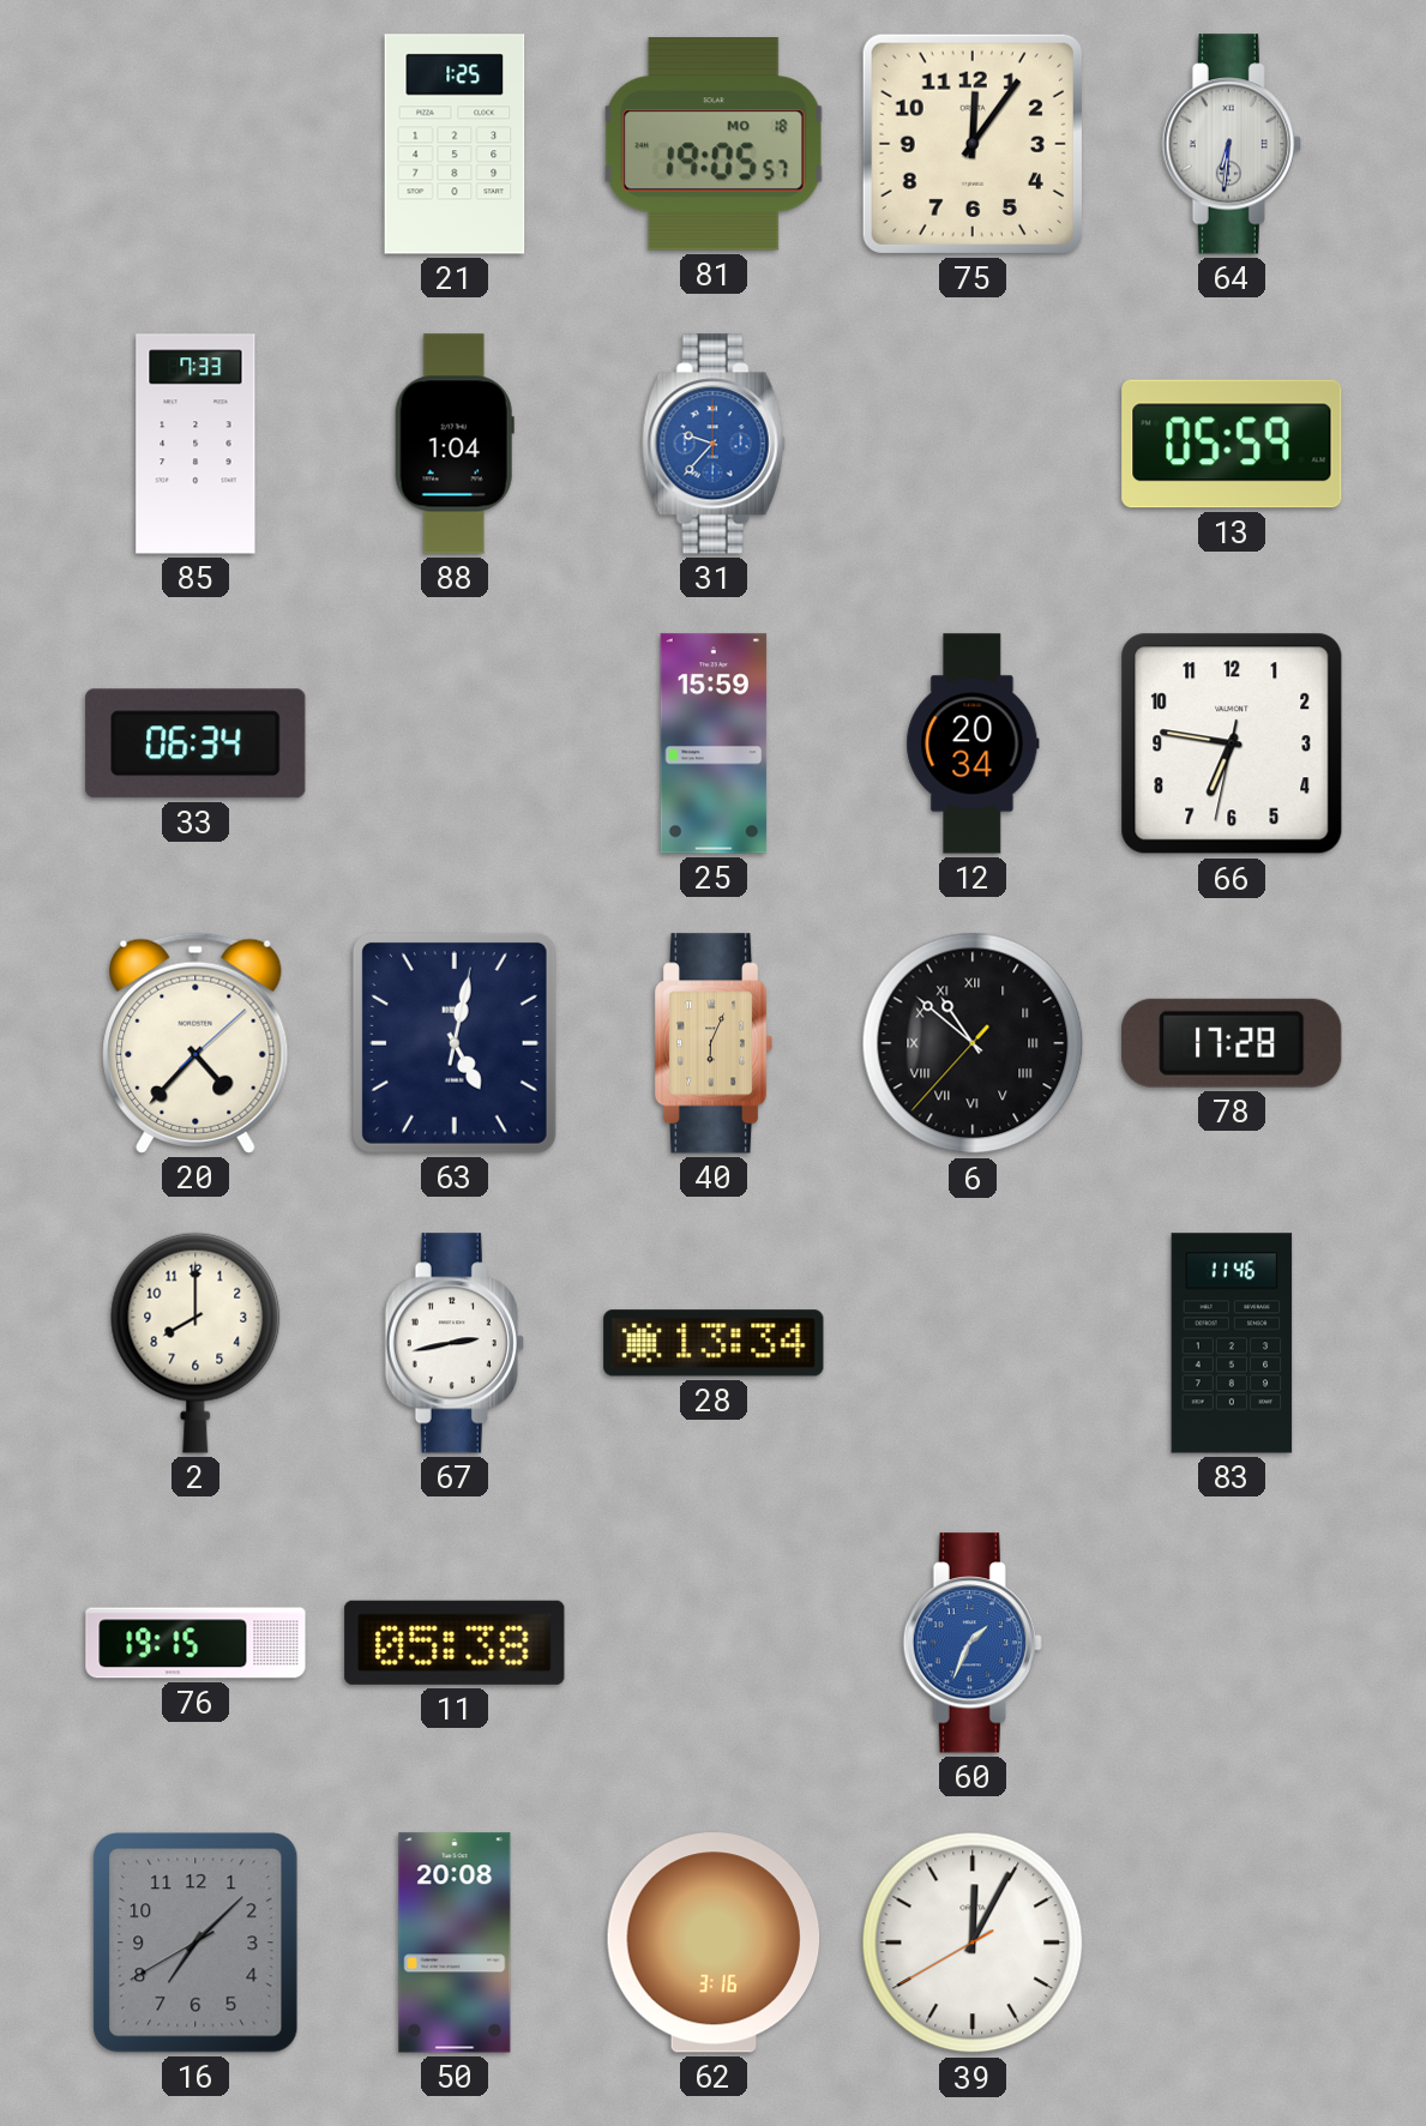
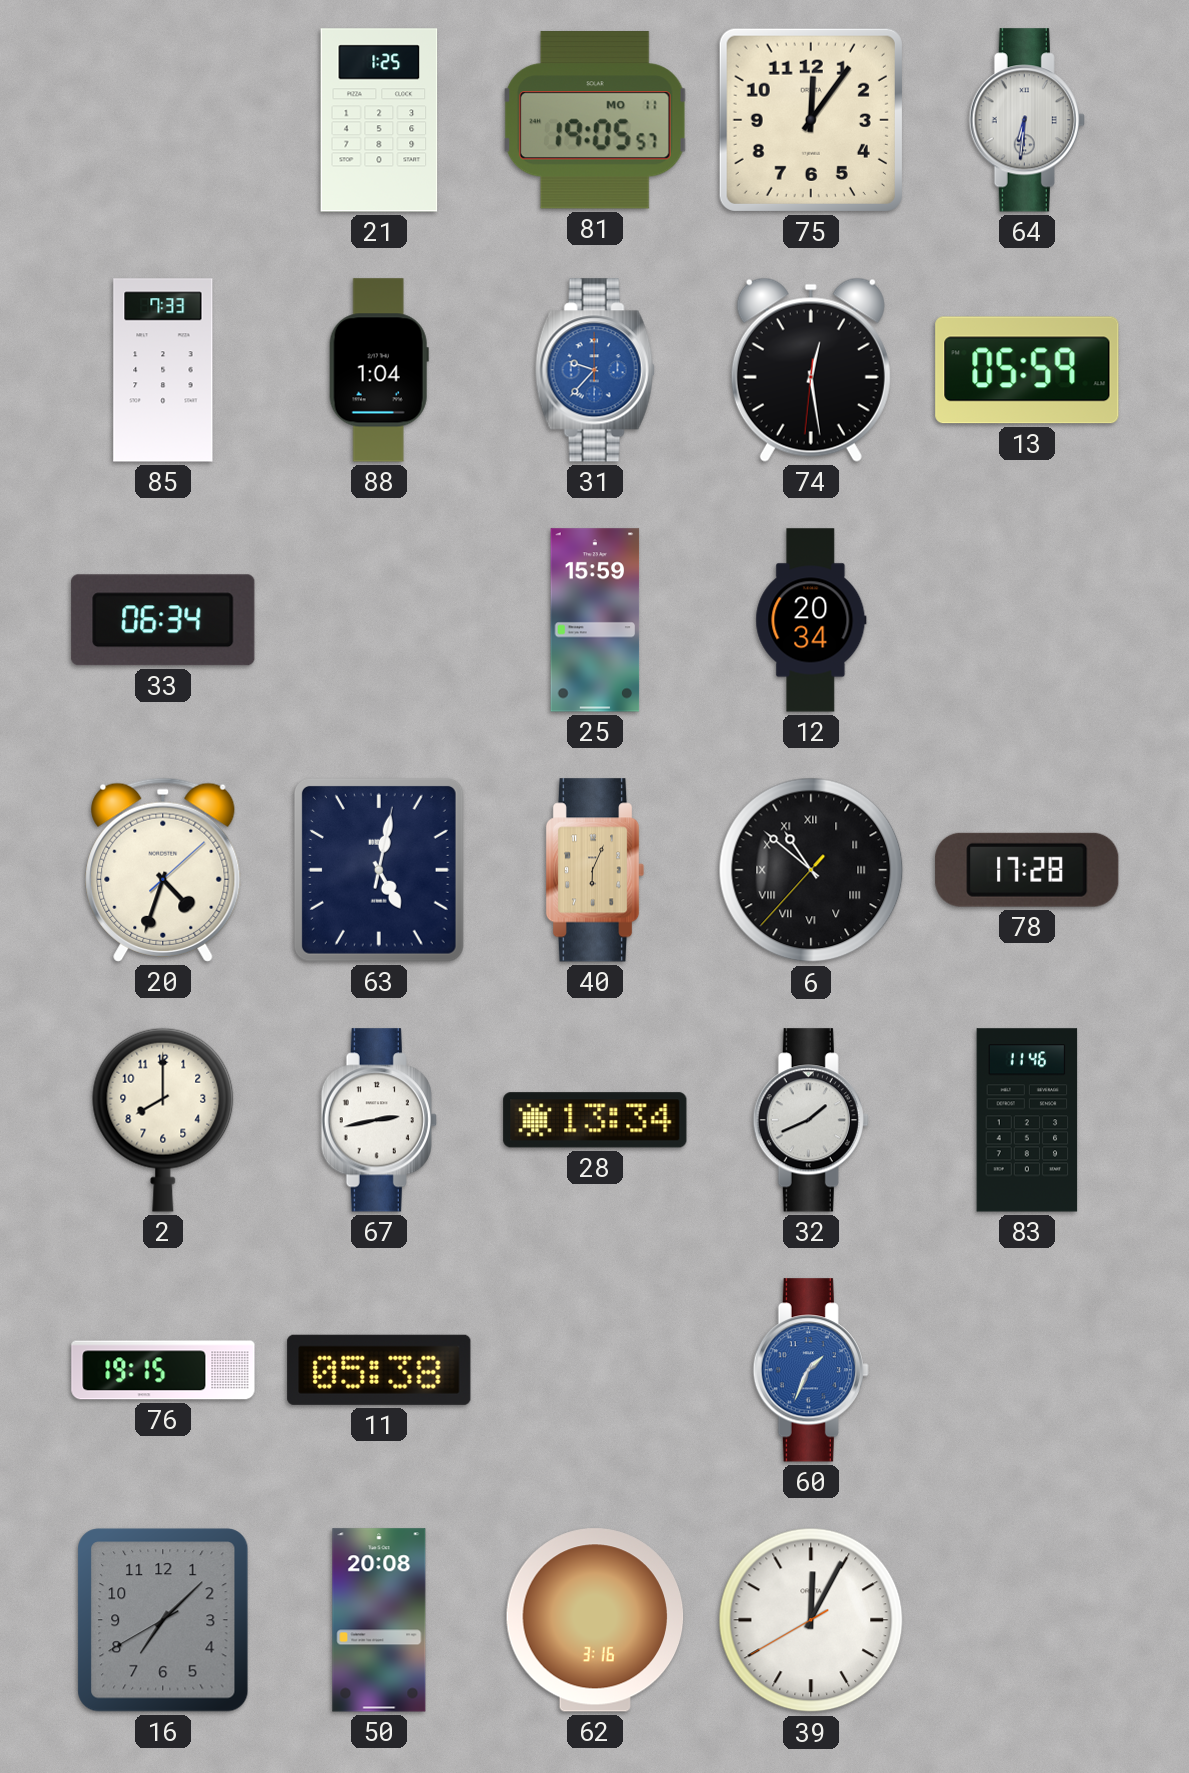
81 date: MO 18 -> MO 11
74: none -> 12:28
66: 6:46 -> none
20: 4:37 -> 4:33
32: none -> 1:41
